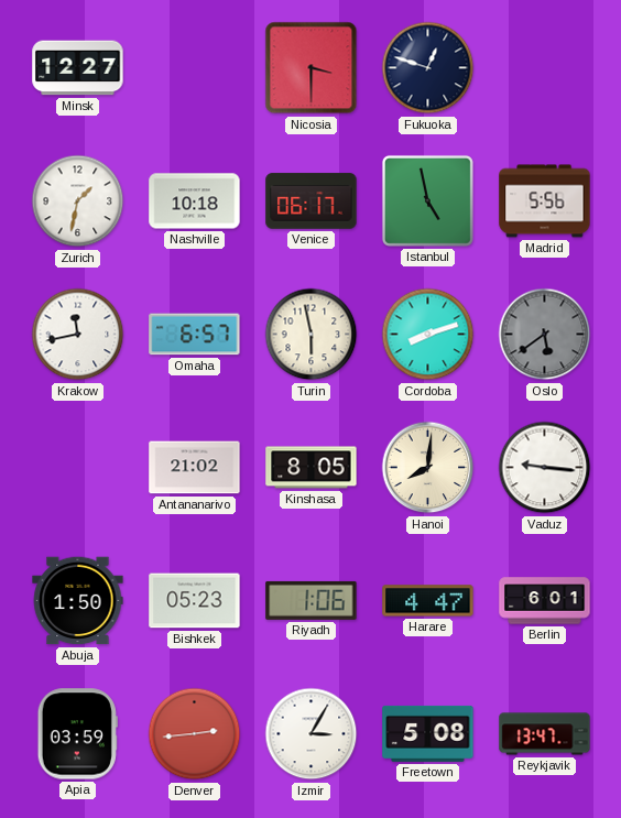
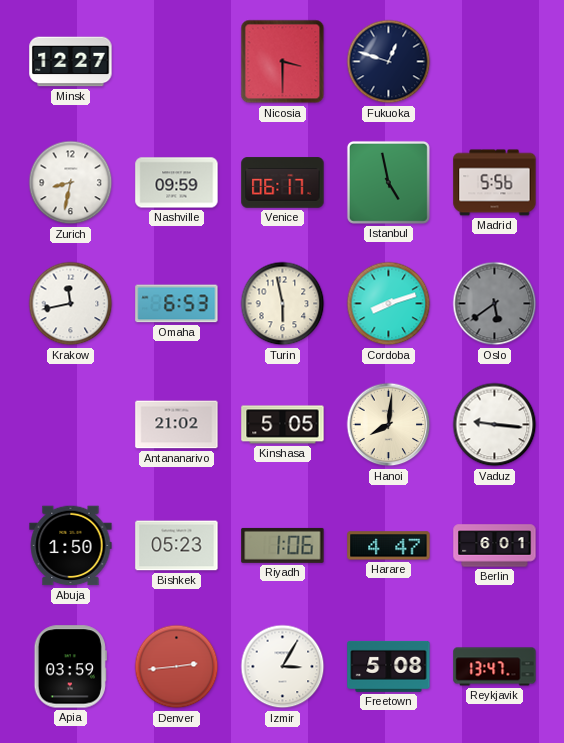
Zurich: 1:32 -> 8:32
Nashville: 10:18 -> 09:59
Omaha: 6:57 -> 6:53
Kinshasa: 8:05 -> 5:05
